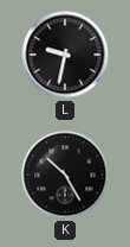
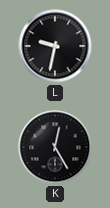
K: 10:25 -> 12:25
